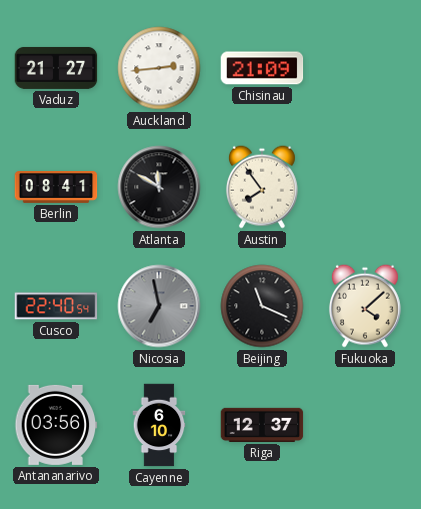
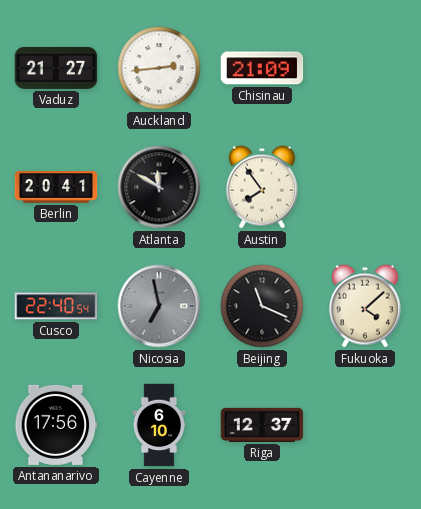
Berlin: 08:41 -> 20:41
Antananarivo: 03:56 -> 17:56
